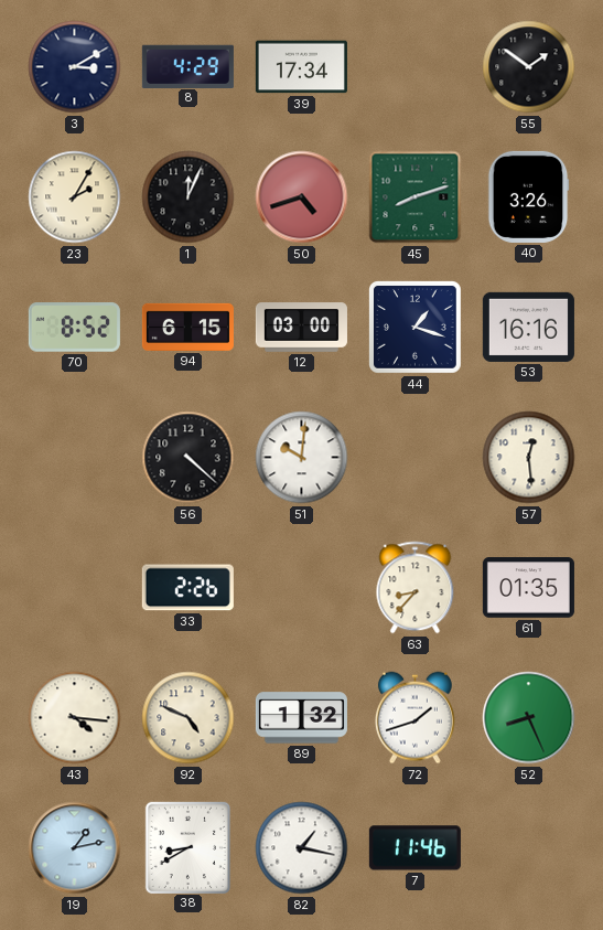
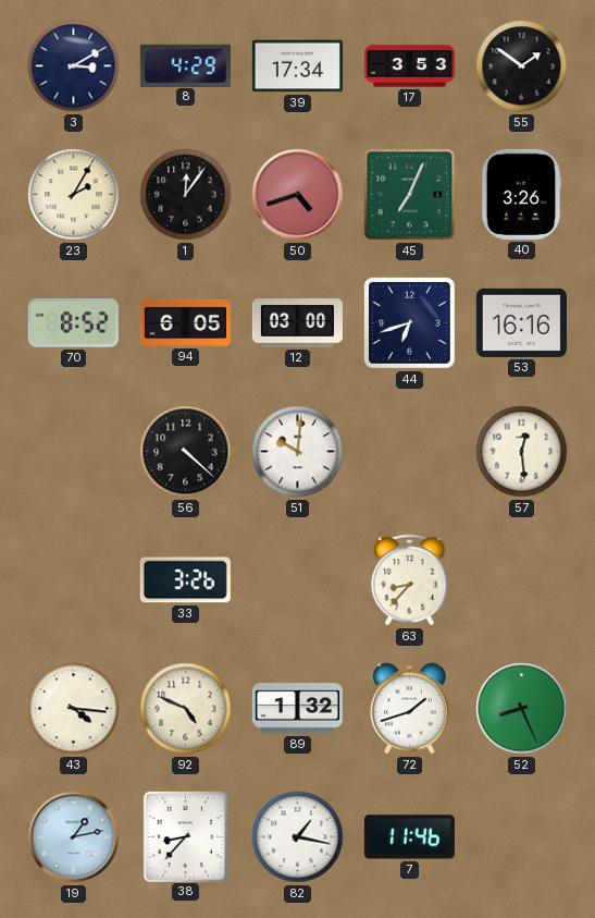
17: none -> 3:53
1: 12:04 -> 12:06
45: 8:12 -> 7:04
94: 6:15 -> 6:05
44: 1:18 -> 6:42
33: 2:26 -> 3:26
61: 01:35 -> none
38: 8:40 -> 8:37
